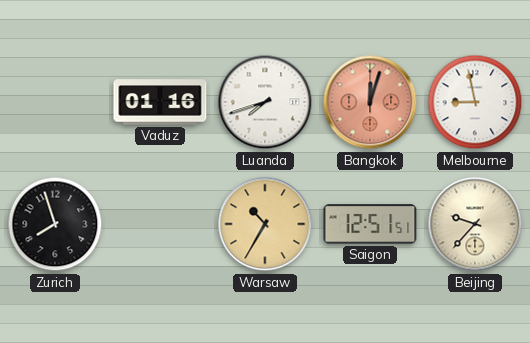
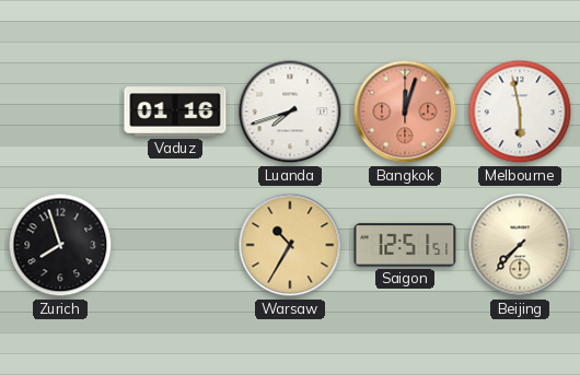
Melbourne: 8:58 -> 5:58
Beijing: 9:37 -> 7:37
